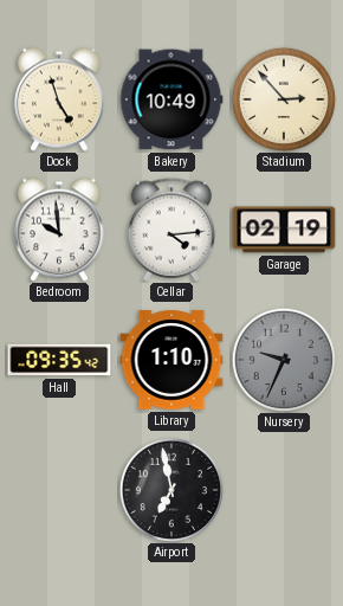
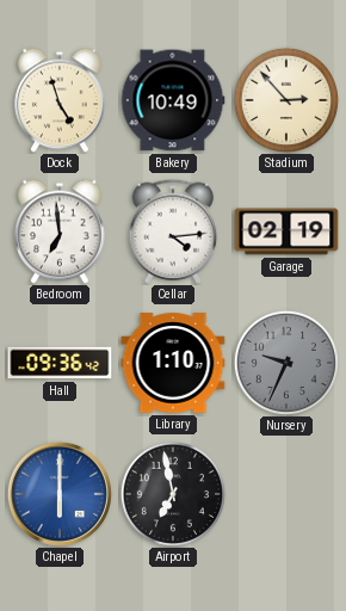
Bedroom: 9:59 -> 6:59
Hall: 09:35 -> 09:36
Chapel: none -> 6:00
